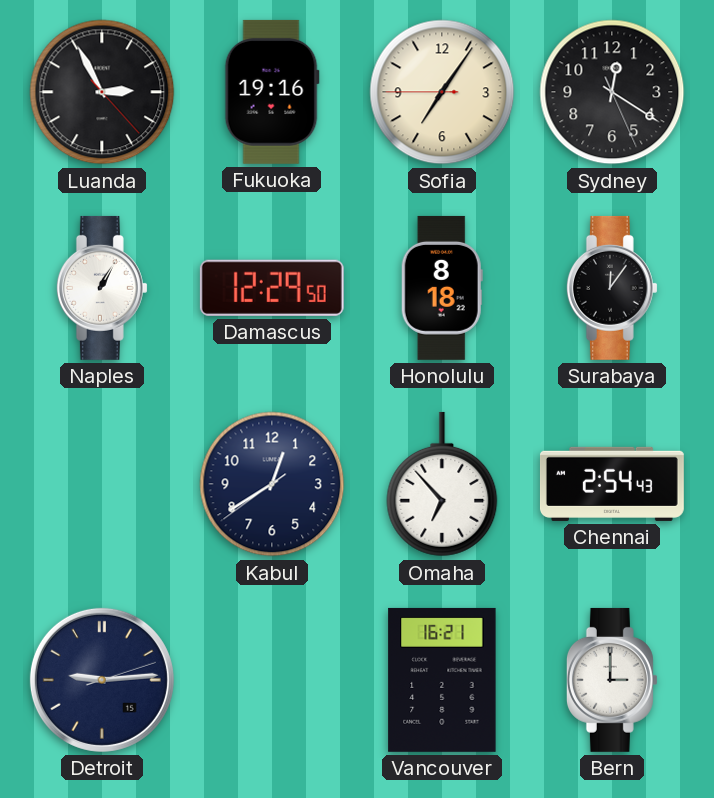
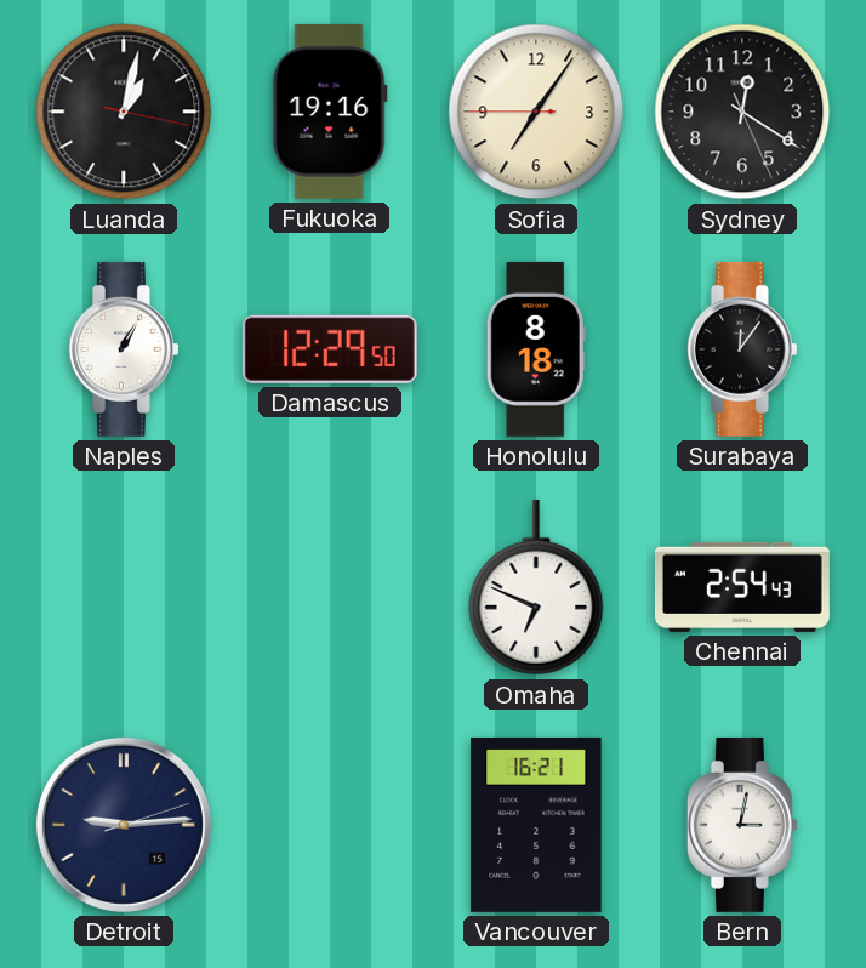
Luanda: 2:55 -> 1:02
Kabul: 12:39 -> none
Omaha: 6:53 -> 6:49
Bern: 3:00 -> 3:02
